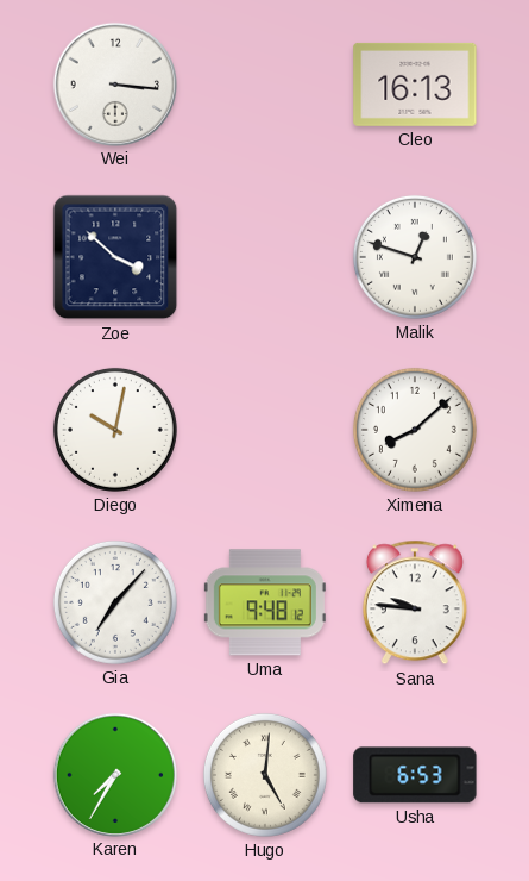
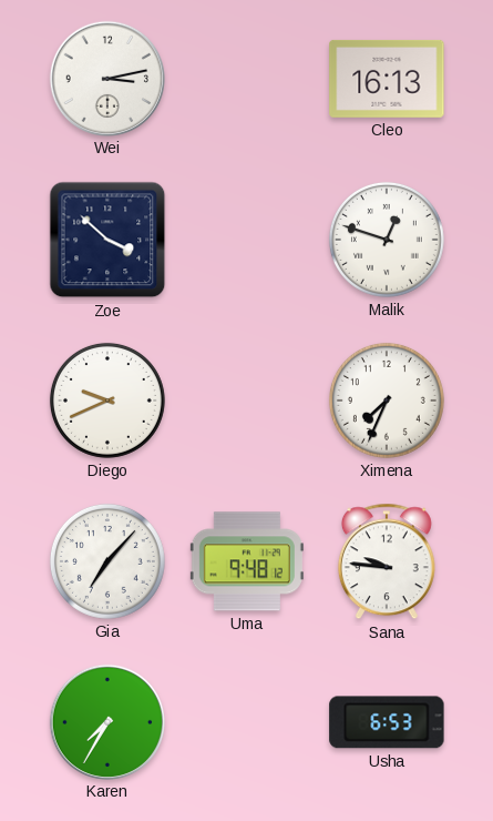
Wei: 3:16 -> 3:13
Diego: 10:02 -> 9:41
Ximena: 8:08 -> 7:34
Hugo: 5:01 -> none
